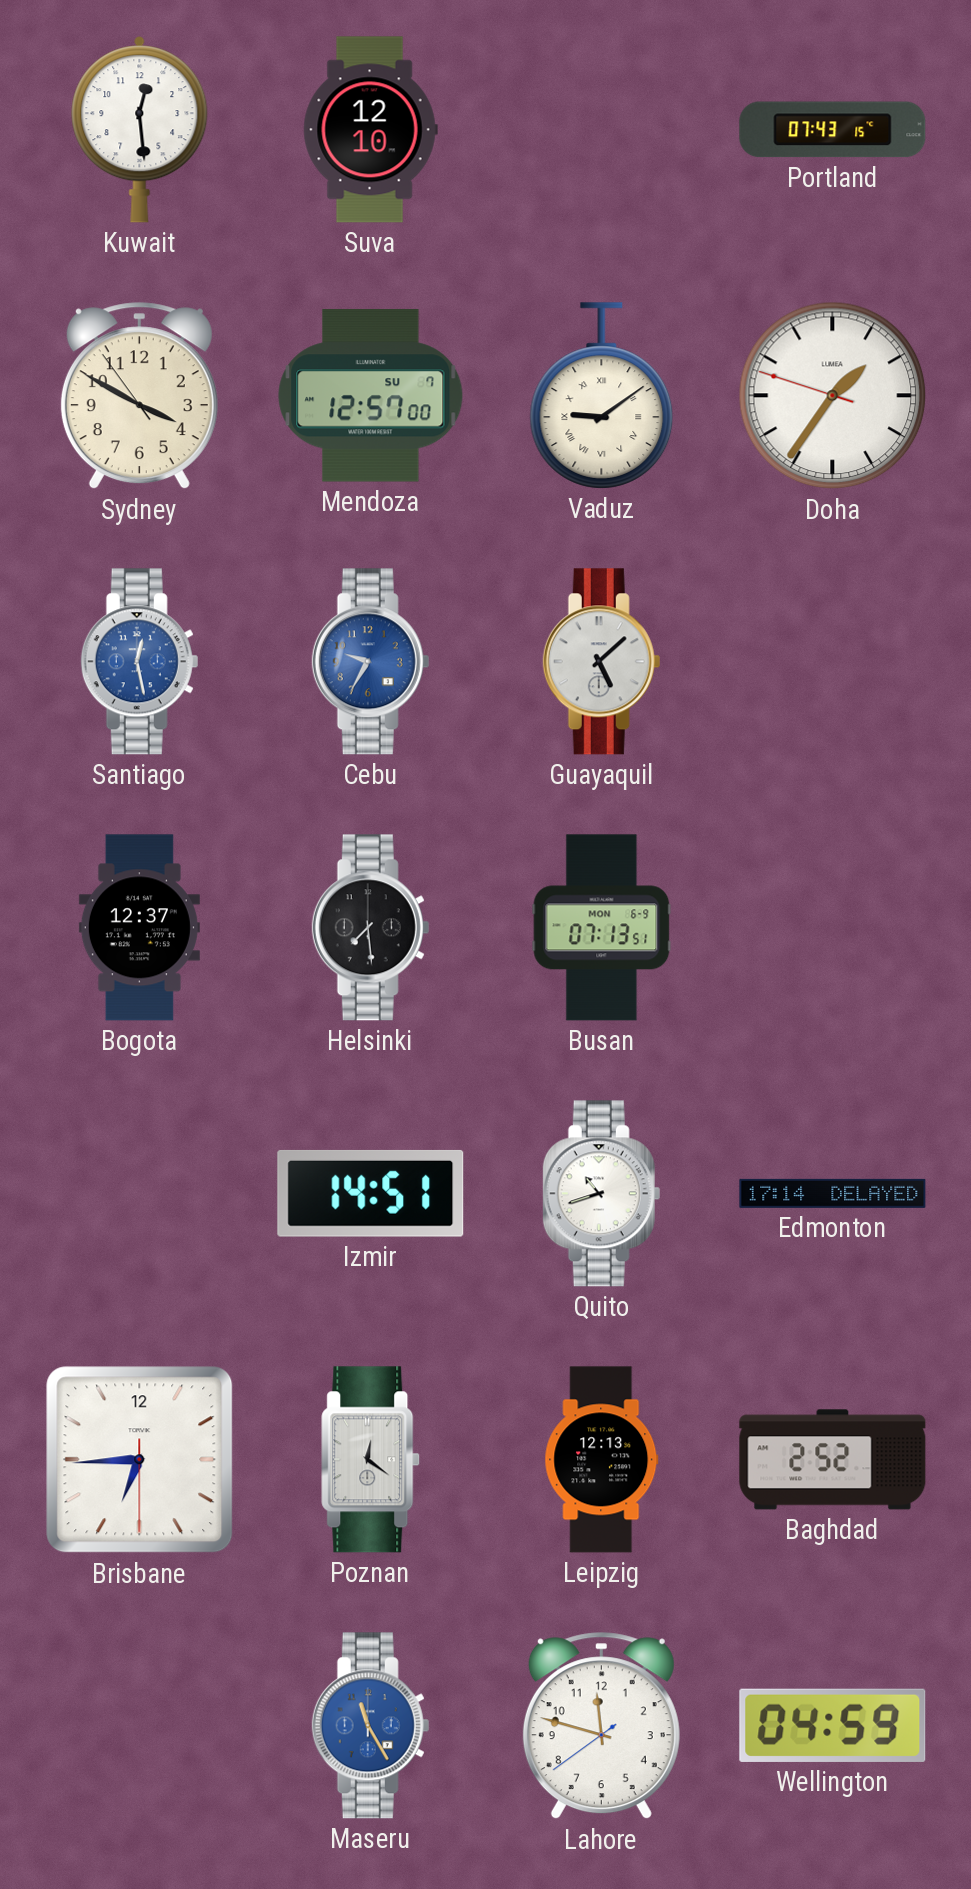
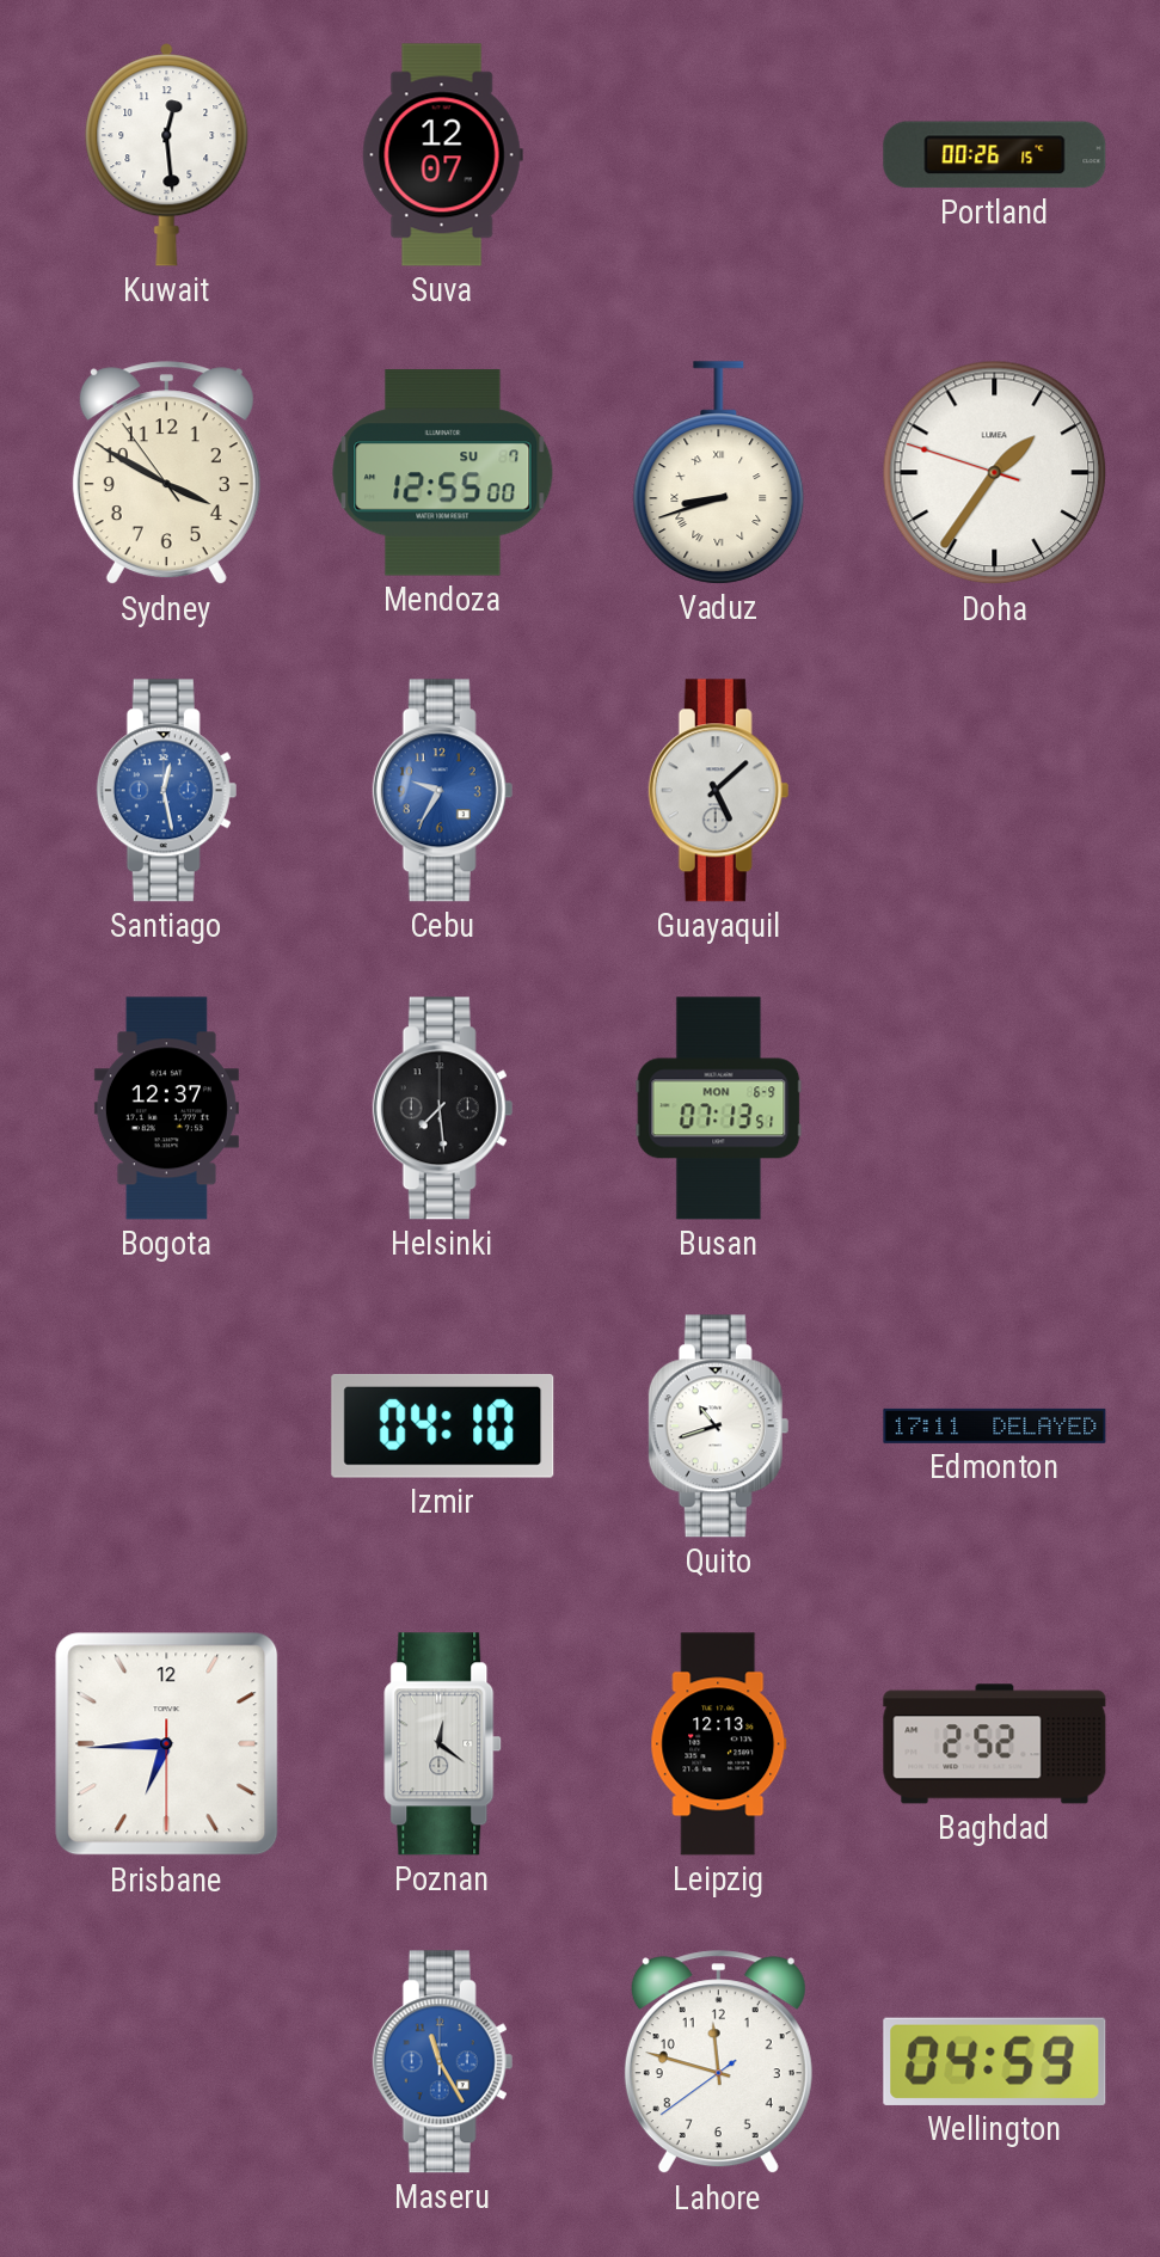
Suva: 12:10 -> 12:07
Portland: 07:43 -> 00:26
Mendoza: 12:57 -> 12:55
Vaduz: 9:09 -> 8:42
Izmir: 14:51 -> 04:10
Edmonton: 17:14 -> 17:11
